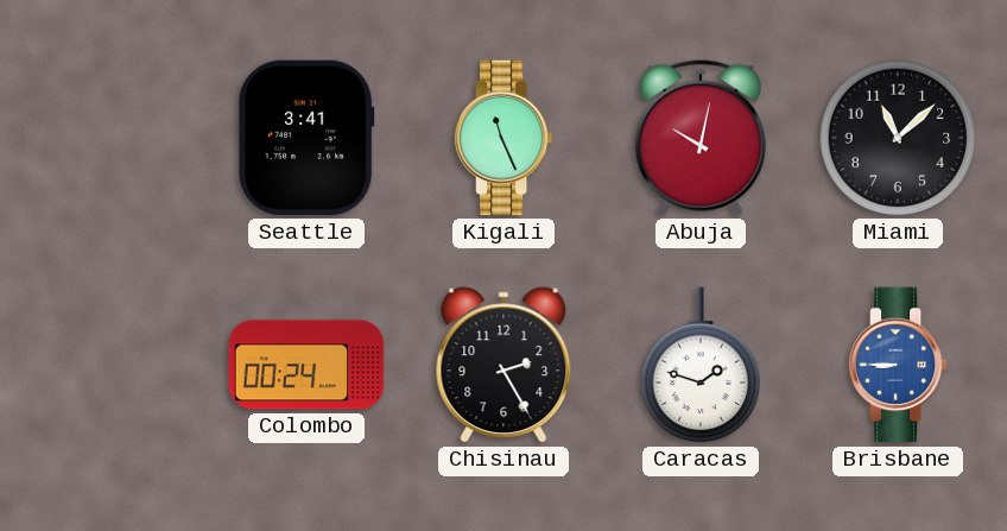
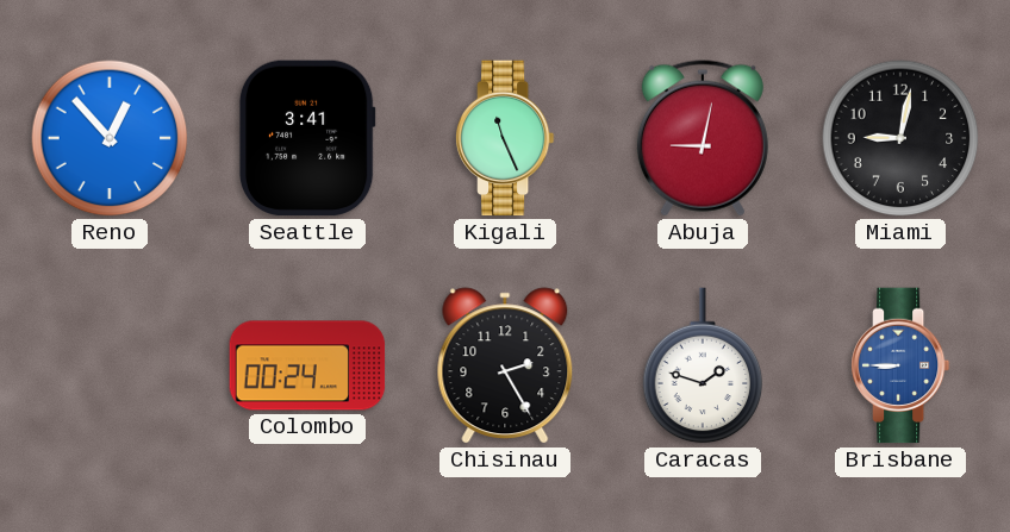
Reno: none -> 12:53
Abuja: 10:02 -> 9:02
Miami: 11:08 -> 9:02
